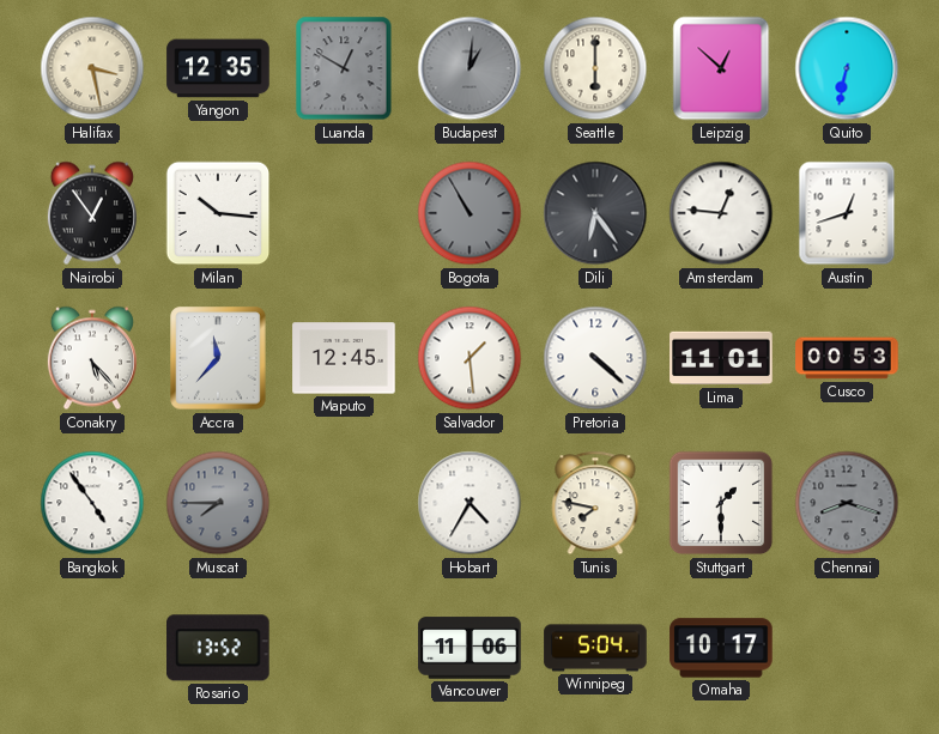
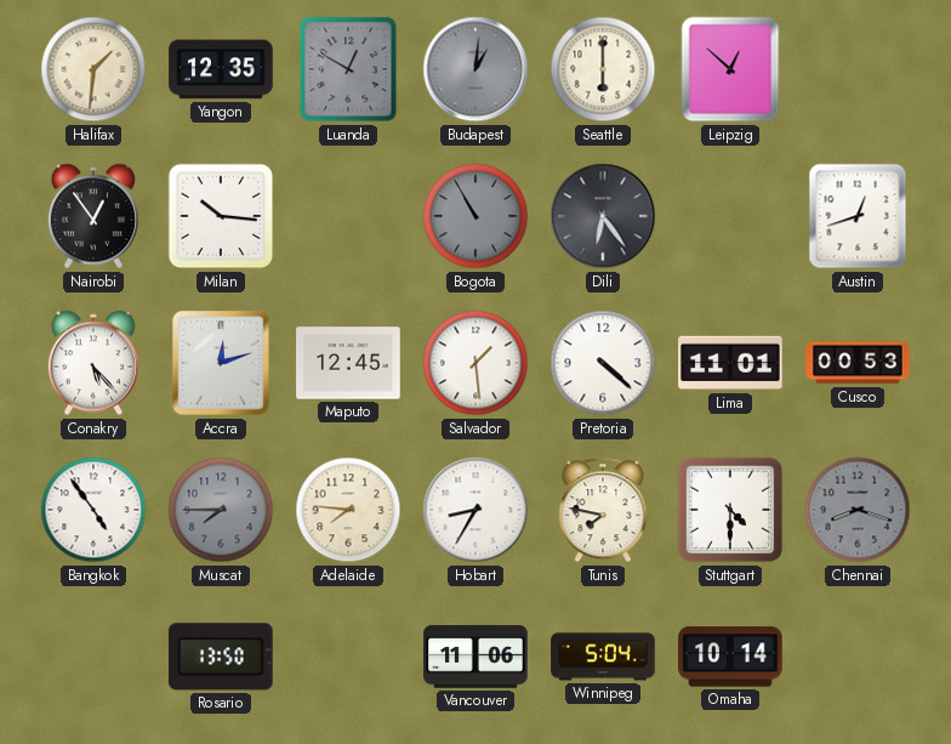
Halifax: 3:28 -> 1:31
Quito: 6:32 -> none
Amsterdam: 12:46 -> none
Accra: 11:37 -> 12:12
Adelaide: none -> 7:46
Hobart: 4:35 -> 8:35
Stuttgart: 1:30 -> 4:30
Rosario: 13:52 -> 13:50
Omaha: 10:17 -> 10:14
